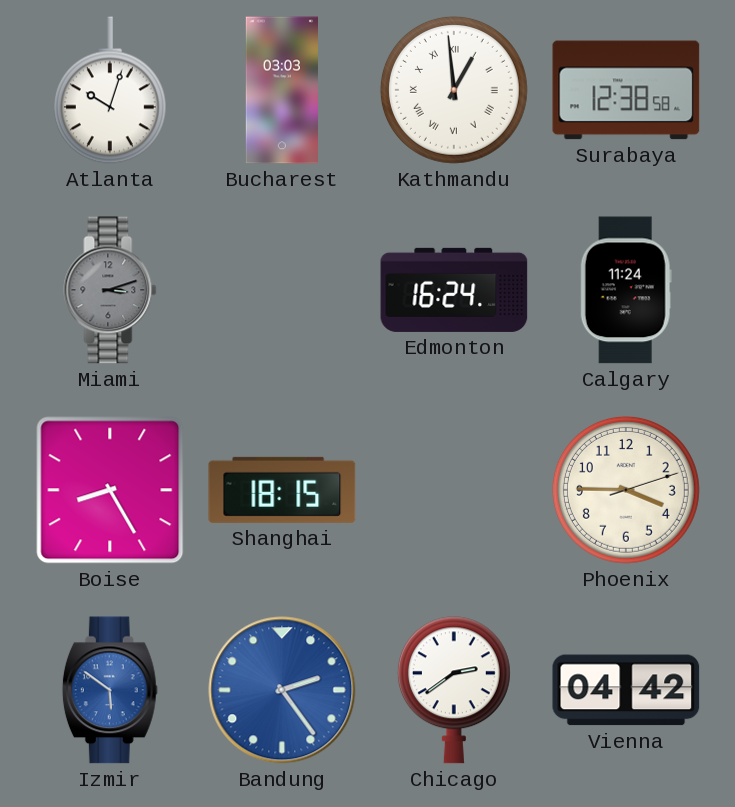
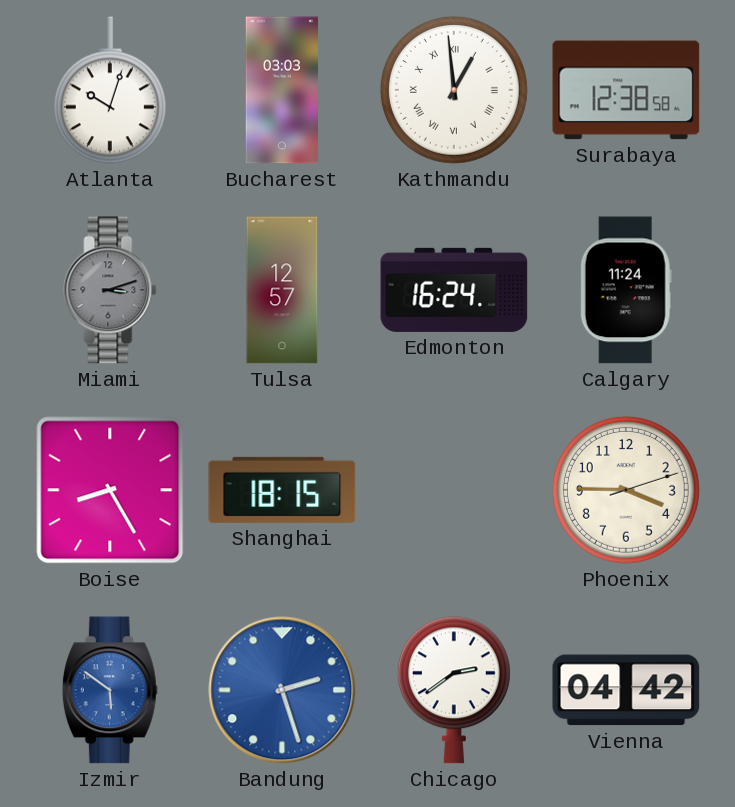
Tulsa: none -> 12:57
Bandung: 2:24 -> 2:27
